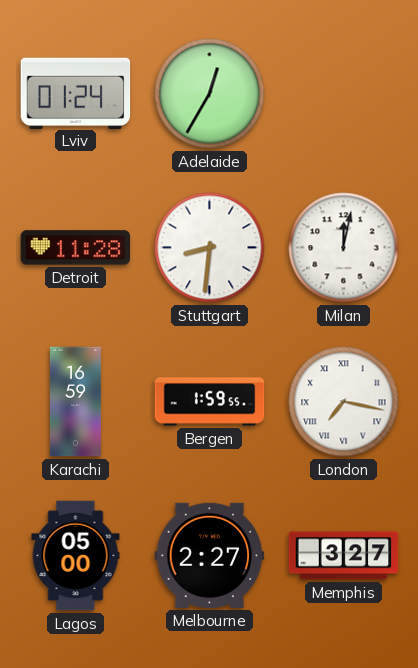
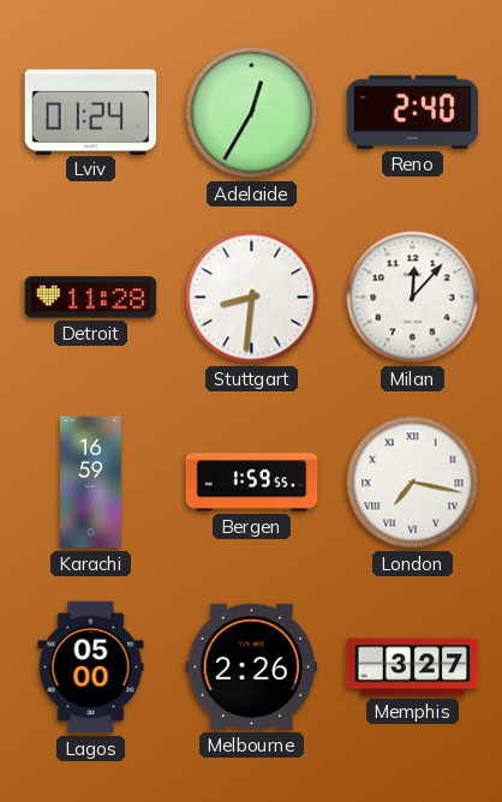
Reno: none -> 2:40
Milan: 12:02 -> 12:07
Melbourne: 2:27 -> 2:26
